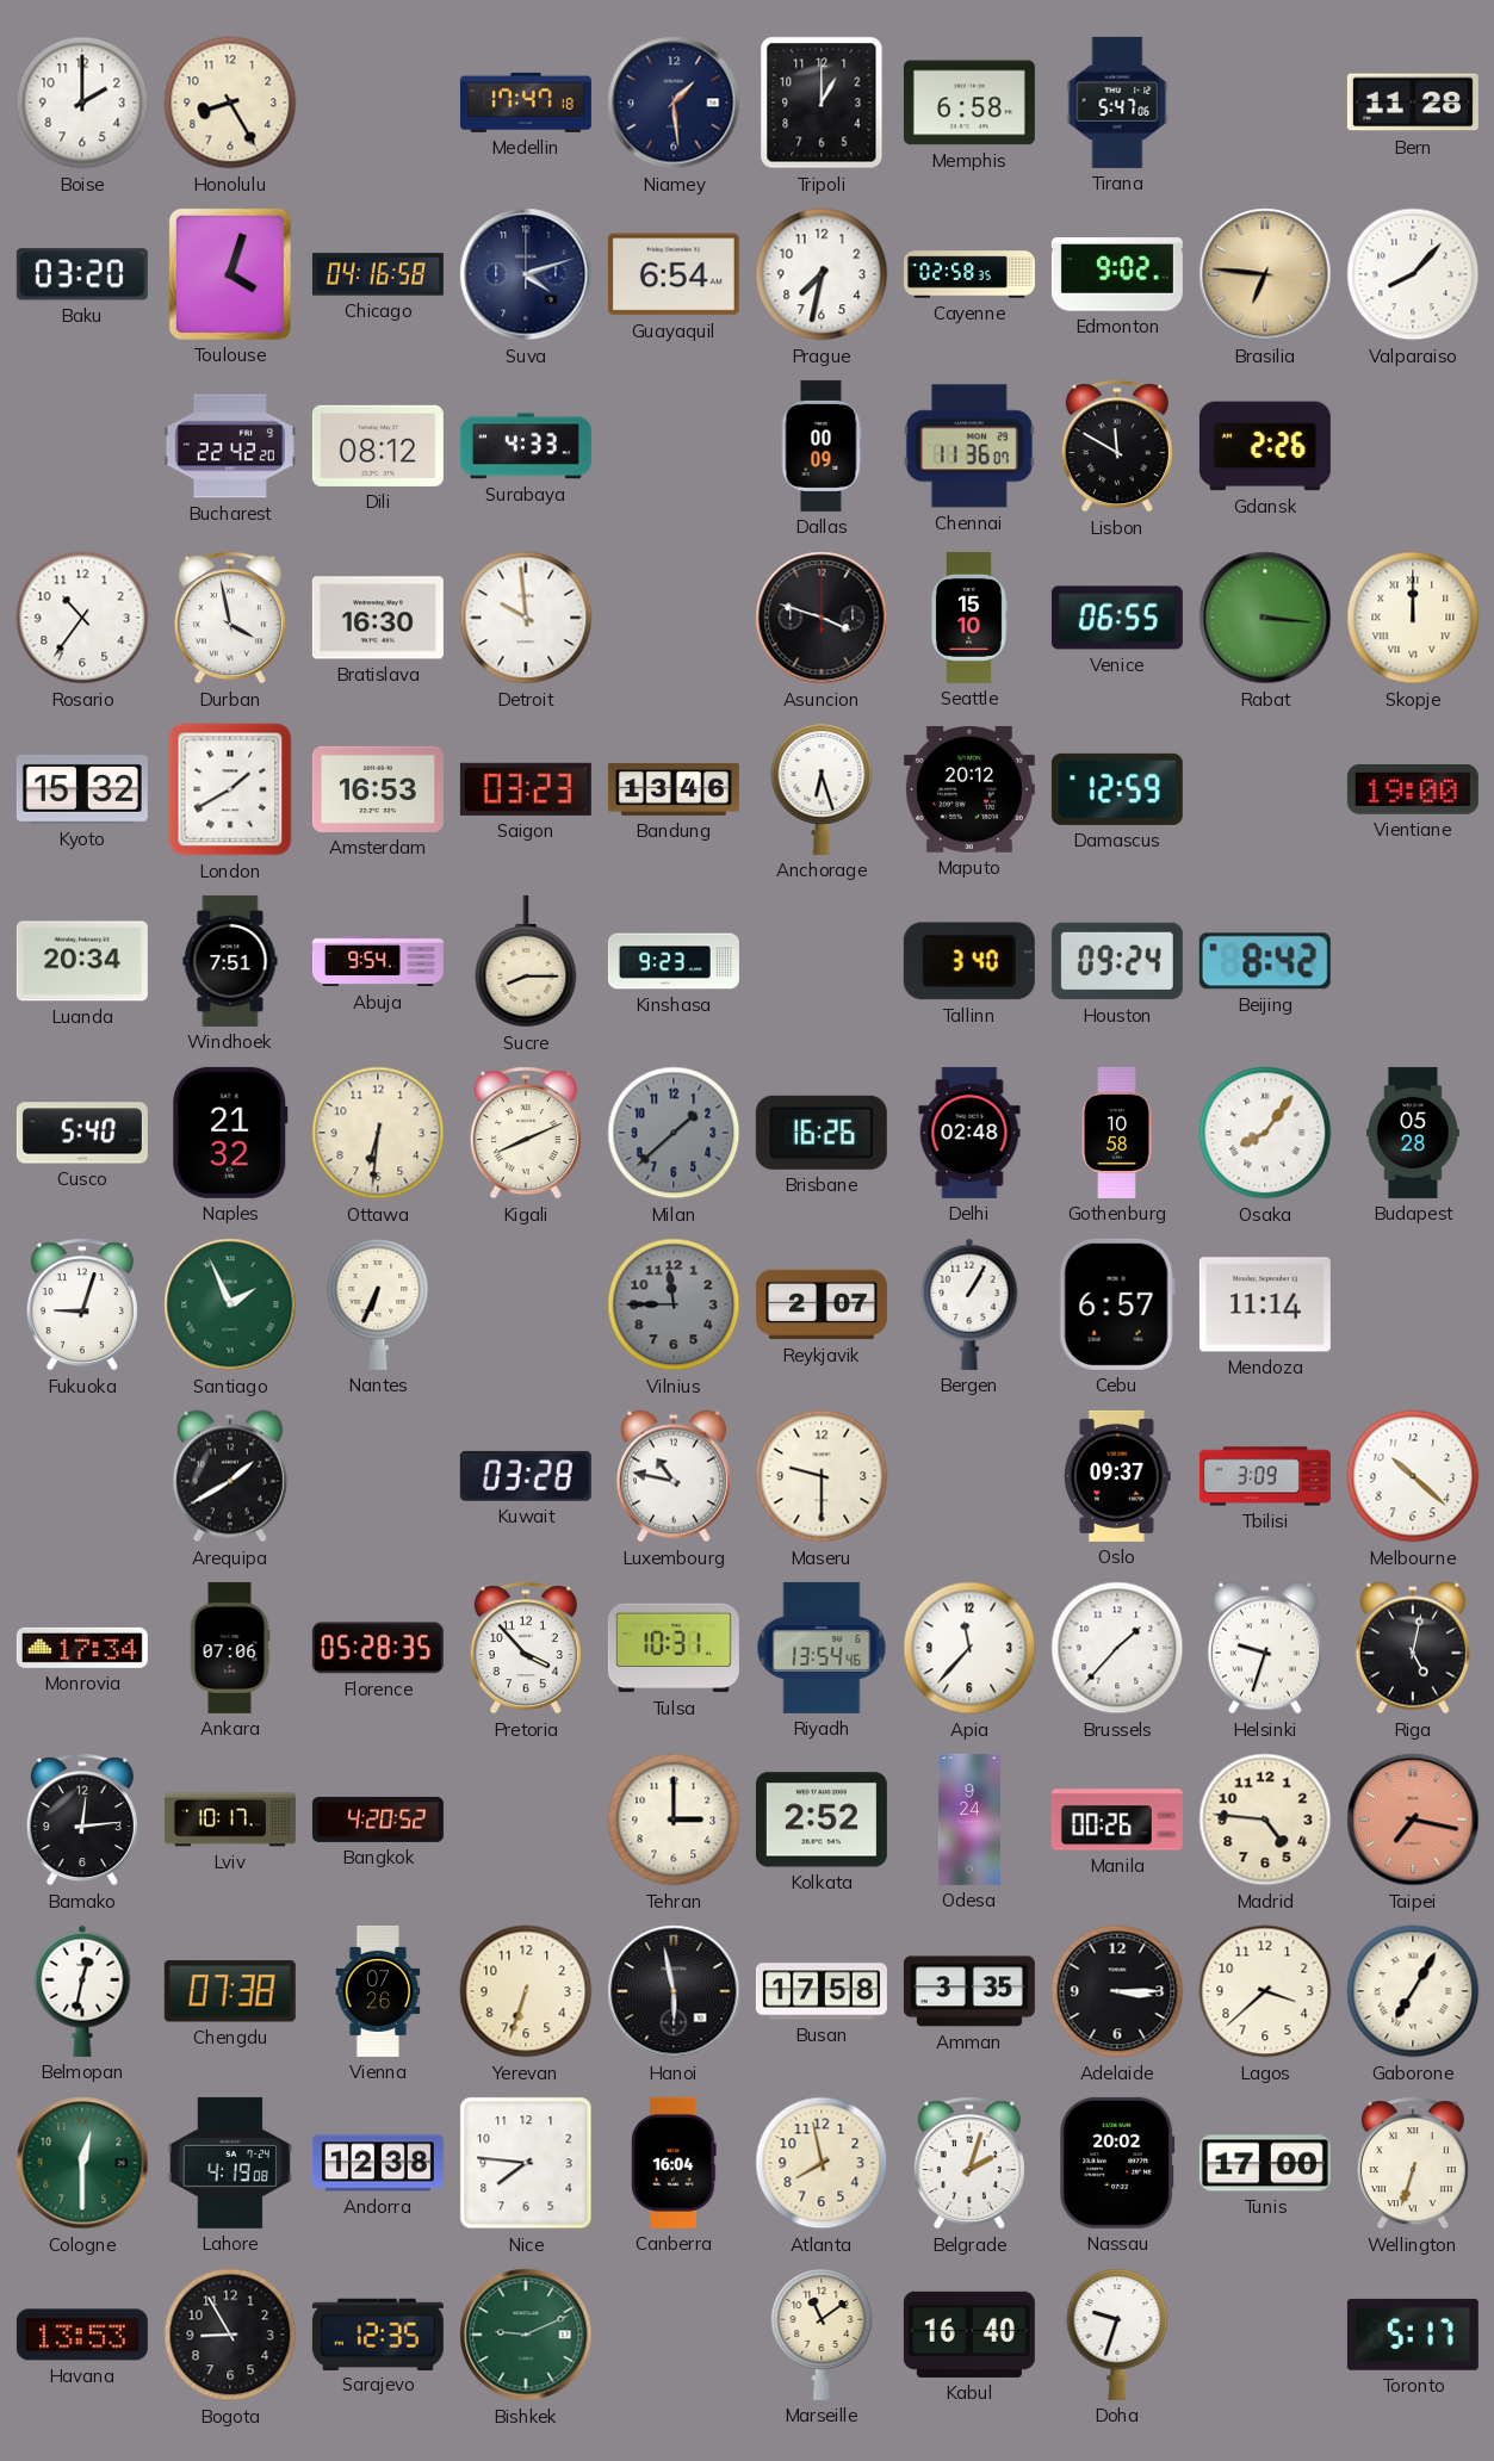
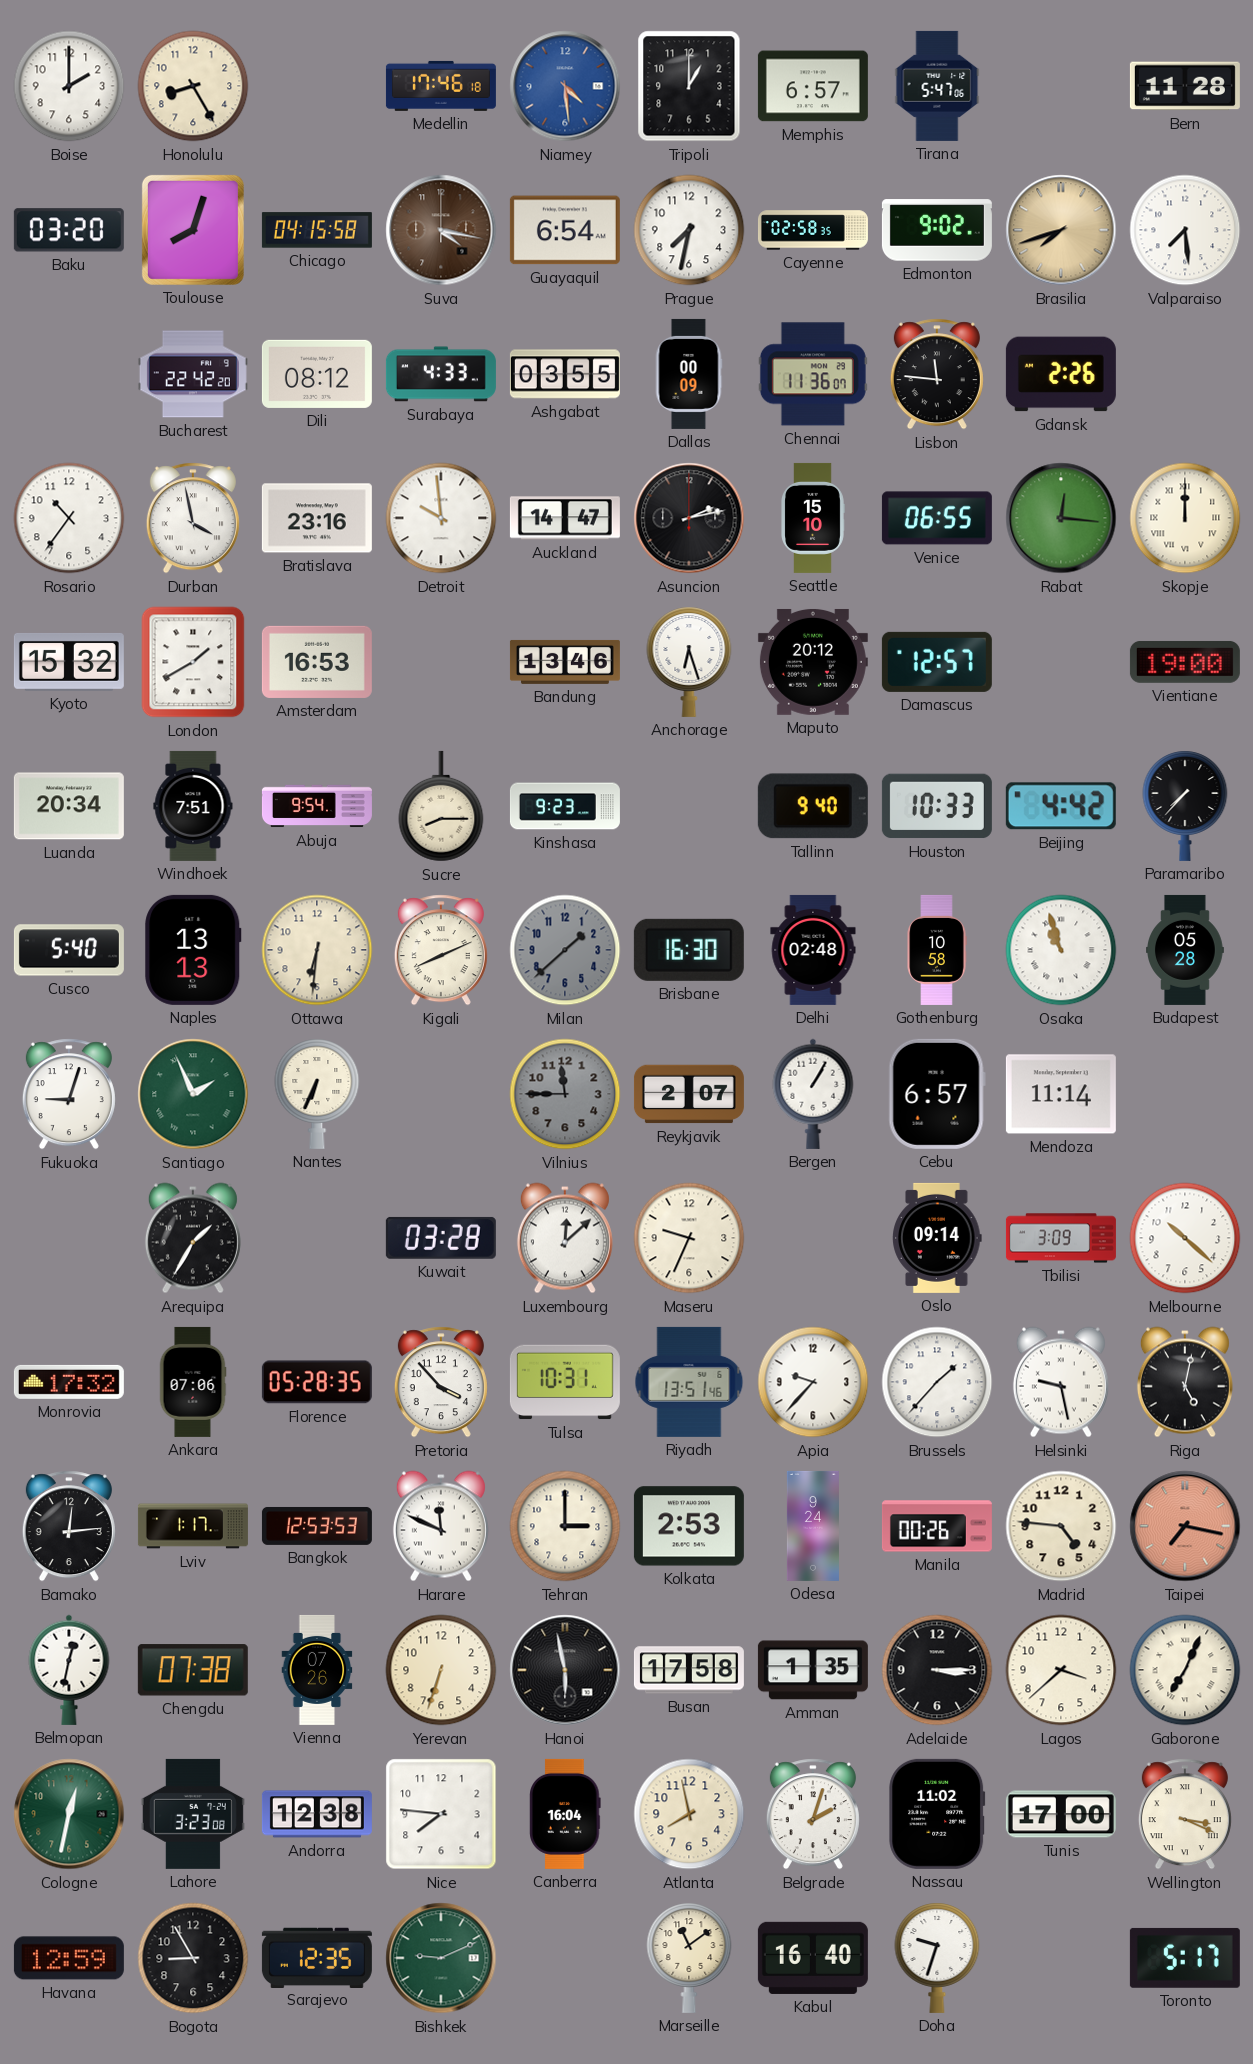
Medellin: 17:47 -> 17:46
Niamey: 1:29 -> 4:29
Niamey dial: navy -> blue
Memphis: 6:58 -> 6:57
Toulouse: 4:03 -> 8:03
Chicago: 04:16 -> 04:15
Suva: 4:12 -> 4:17
Suva dial: navy -> brown
Brasilia: 6:46 -> 7:42
Valparaiso: 8:07 -> 7:29
Ashgabat: none -> 03:55
Lisbon: 11:50 -> 11:46
Bratislava: 16:30 -> 23:16
Auckland: none -> 14:47
Asuncion: 3:48 -> 2:13
Rabat: 3:16 -> 12:16
Saigon: 03:23 -> none
Damascus: 12:59 -> 12:57
Tallinn: 3:40 -> 9:40
Houston: 09:24 -> 10:33
Beijing: 8:42 -> 4:42
Paramaribo: none -> 7:37
Naples: 21:32 -> 13:13
Brisbane: 16:26 -> 16:30
Osaka: 8:06 -> 10:57
Arequipa: 1:40 -> 1:35
Luxembourg: 10:47 -> 12:08
Maseru: 9:30 -> 9:34
Oslo: 09:37 -> 09:14
Monrovia: 17:34 -> 17:32
Riyadh: 13:54 -> 13:51
Apia: 11:37 -> 9:37
Helsinki: 9:33 -> 9:28
Lviv: 10:17 -> 1:17
Bangkok: 4:20 -> 12:53
Harare: none -> 11:49
Kolkata: 2:52 -> 2:53
Amman: 3:35 -> 1:35
Gaborone: 7:05 -> 7:04
Cologne: 12:30 -> 12:32
Lahore: 4:19 -> 3:23
Nassau: 20:02 -> 11:02
Wellington: 6:33 -> 3:19
Havana: 13:53 -> 12:59
